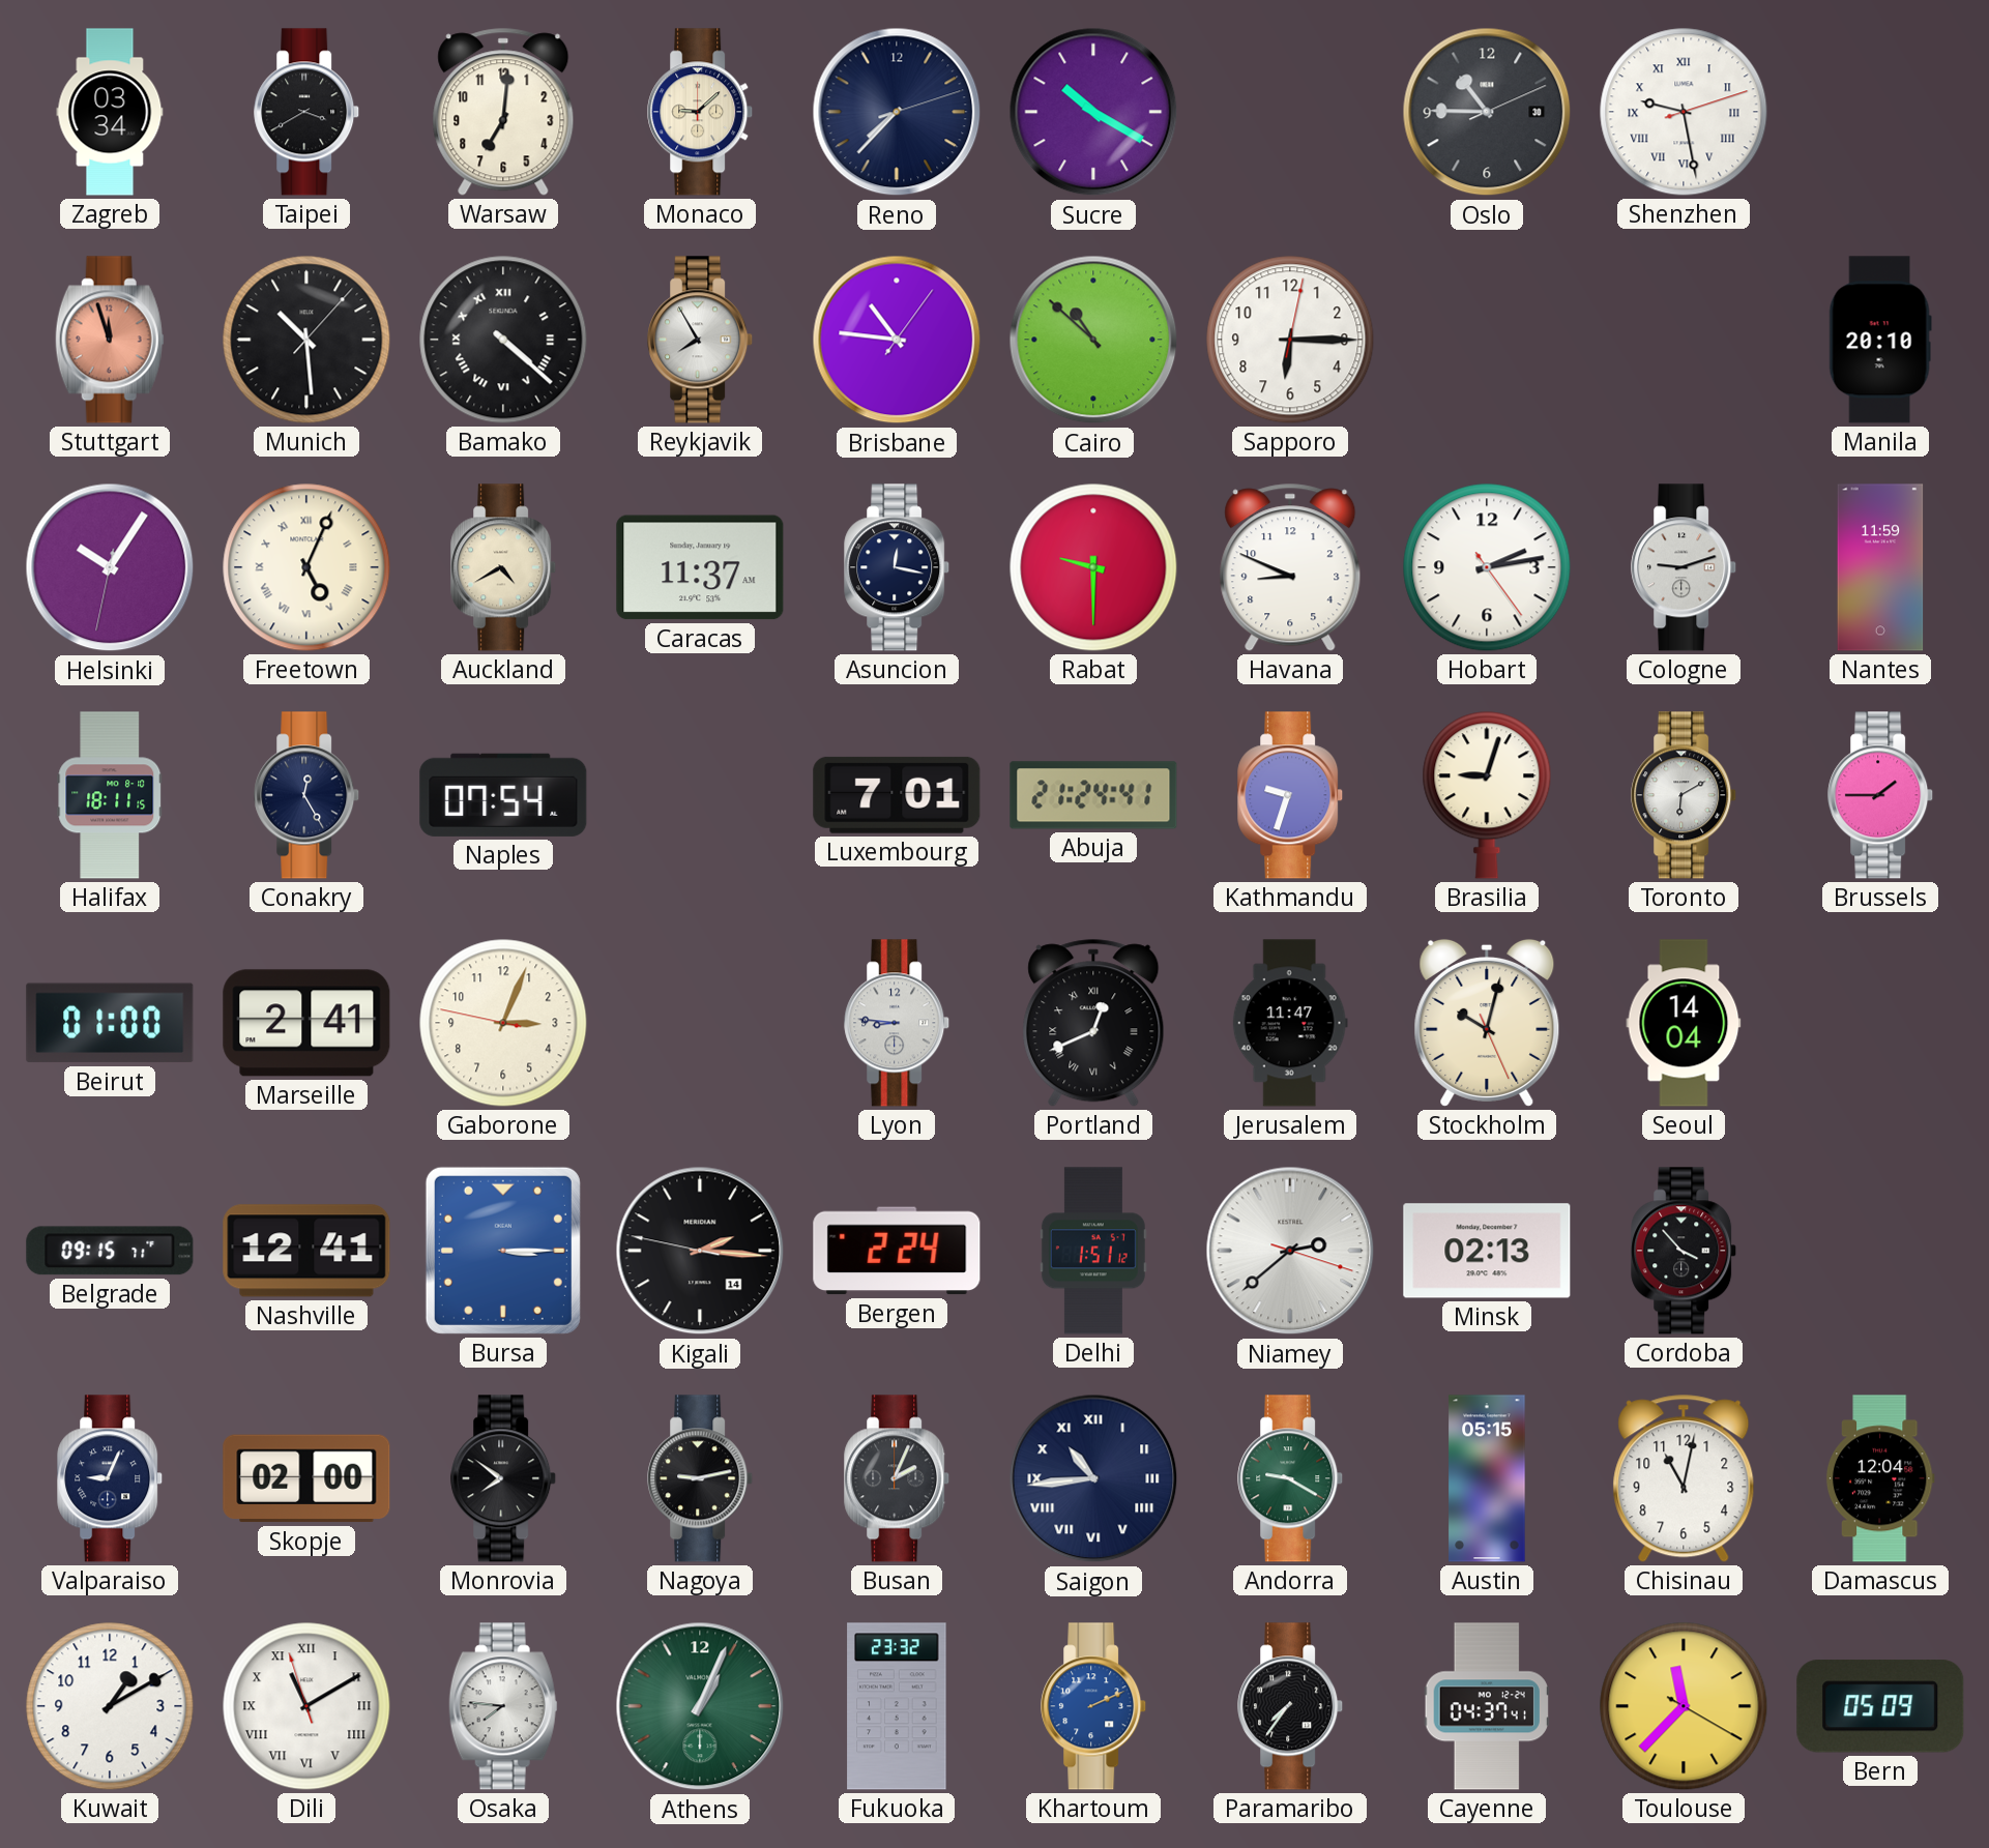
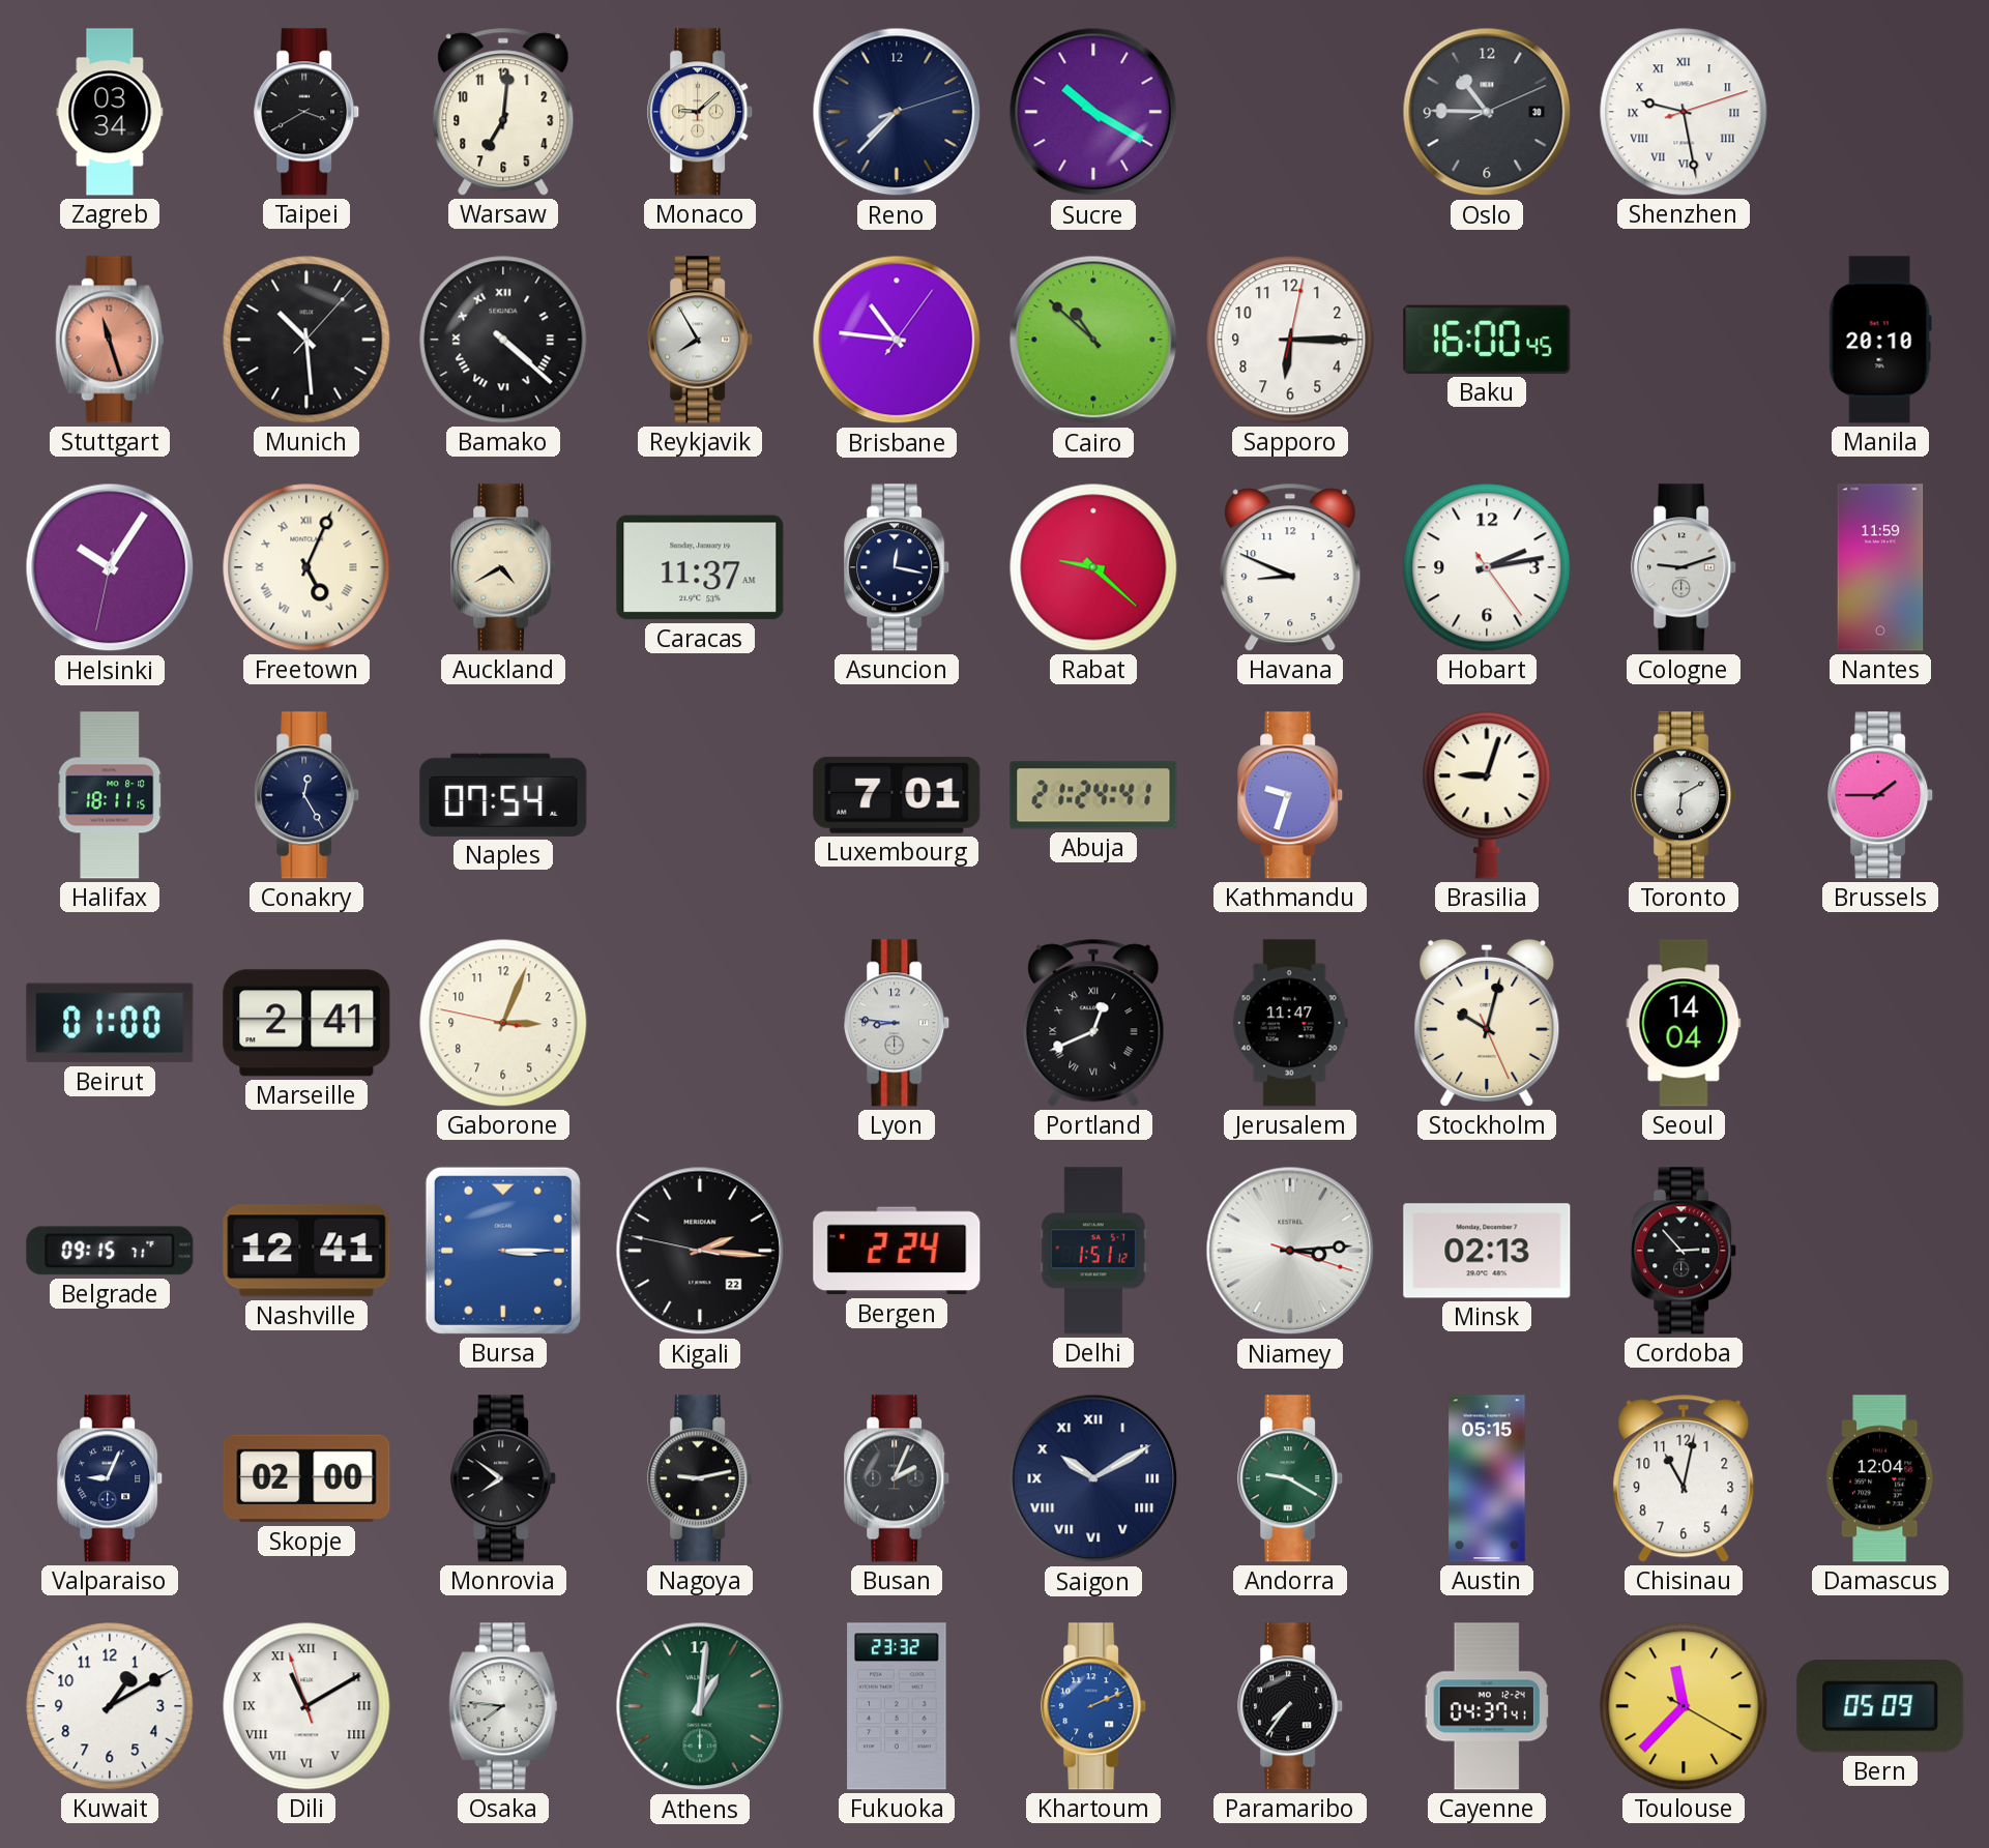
Stuttgart: 11:57 -> 11:27
Baku: none -> 16:00
Rabat: 9:30 -> 9:22
Kigali date: 14 -> 22
Niamey: 2:38 -> 3:14
Cordoba: 3:53 -> 2:53
Saigon: 10:44 -> 10:10
Athens: 1:04 -> 1:01
